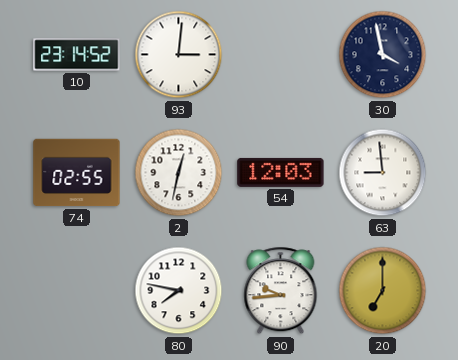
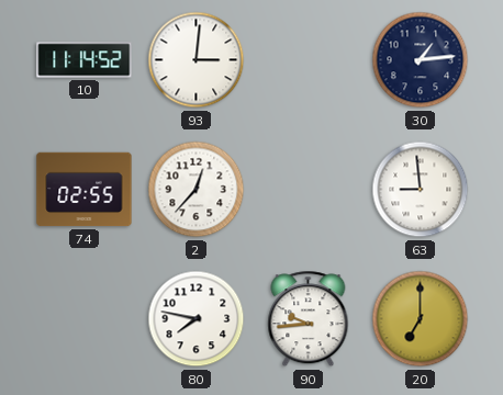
10: 23:14 -> 11:14
30: 3:58 -> 1:14
2: 12:32 -> 12:37
54: 12:03 -> none
